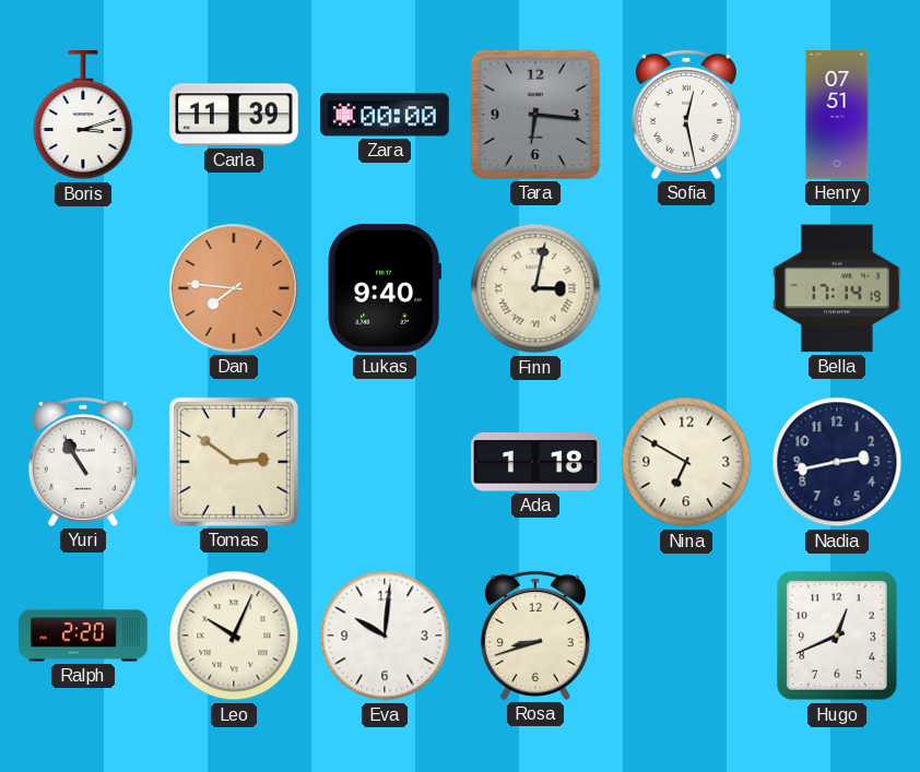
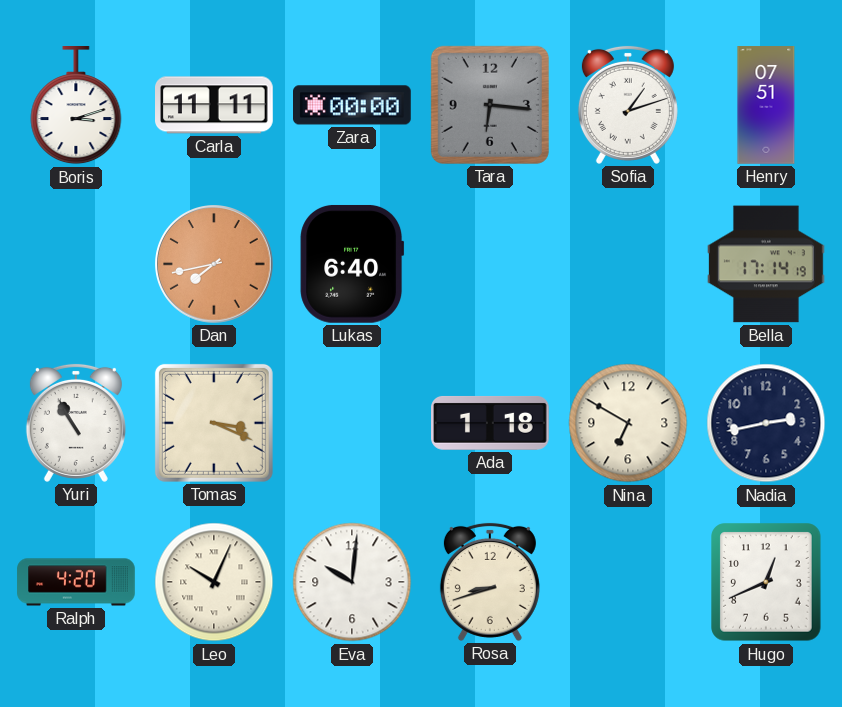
Carla: 11:39 -> 11:11
Sofia: 12:28 -> 1:12
Dan: 7:46 -> 7:43
Lukas: 9:40 -> 6:40
Finn: 3:02 -> none
Tomas: 2:51 -> 3:19
Ralph: 2:20 -> 4:20
